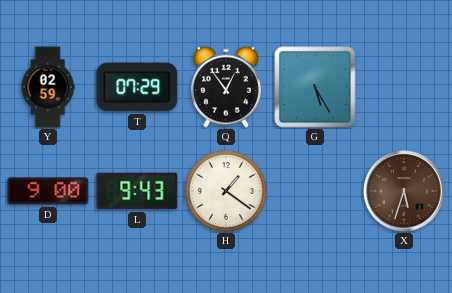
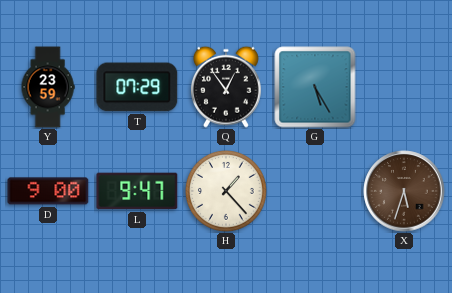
Y: 02:59 -> 23:59
L: 9:43 -> 9:47
H: 1:21 -> 1:23
